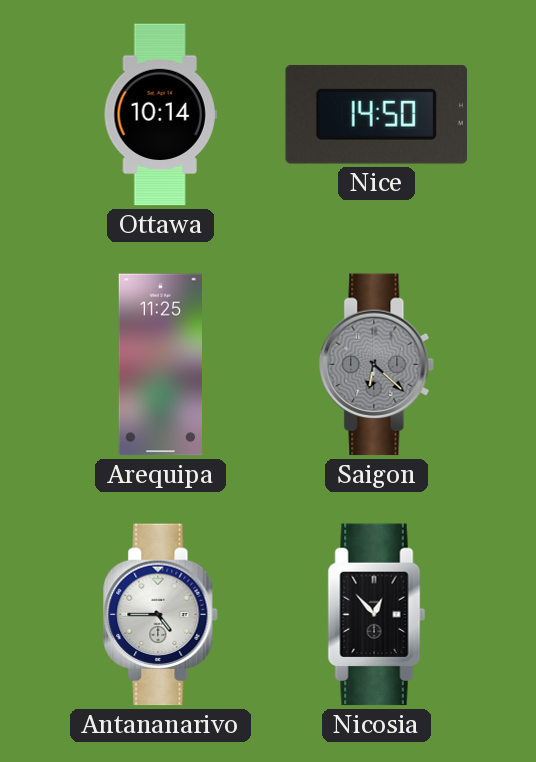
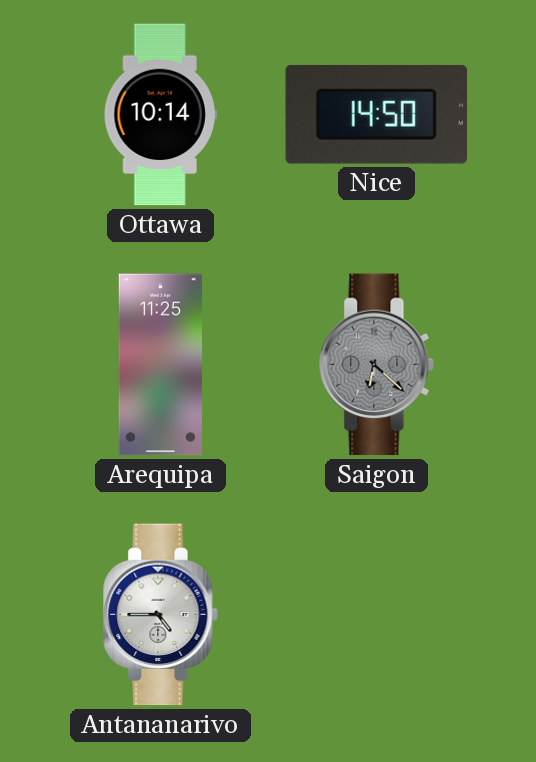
Nicosia: 12:53 -> none
